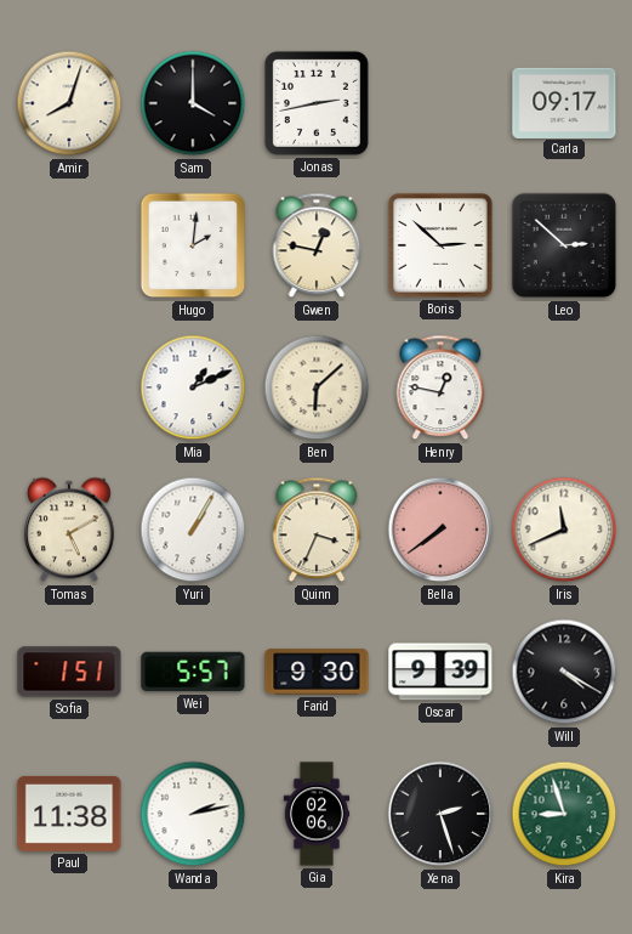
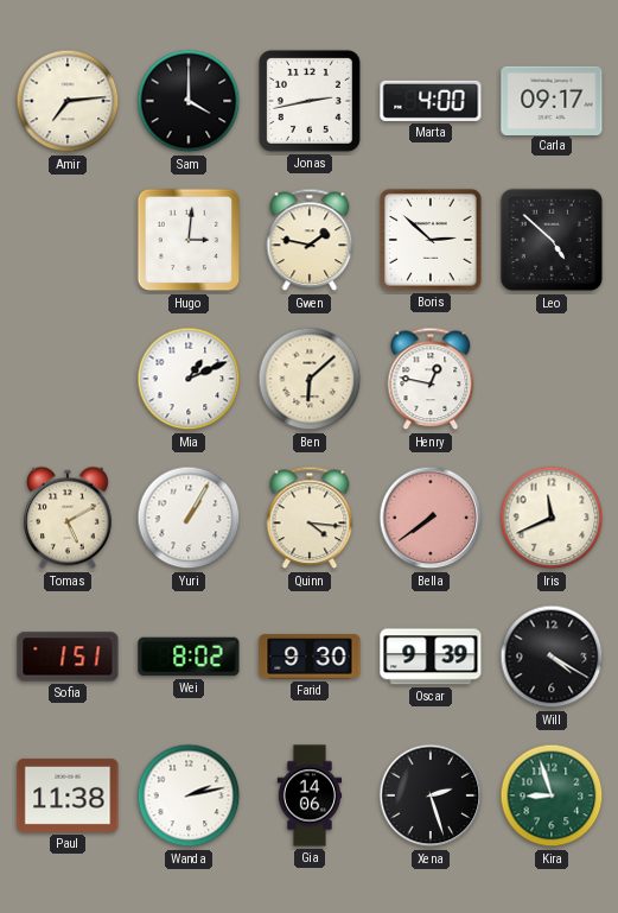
Amir: 8:03 -> 7:14
Marta: none -> 4:00
Hugo: 2:01 -> 3:01
Gwen: 12:47 -> 1:47
Leo: 2:52 -> 4:52
Quinn: 3:34 -> 4:16
Wei: 5:57 -> 8:02
Gia: 02:06 -> 14:06
